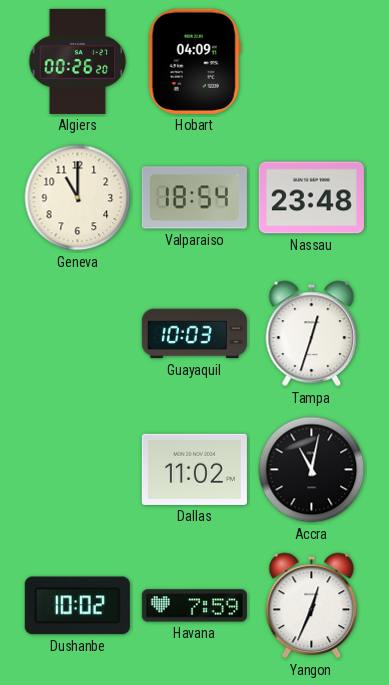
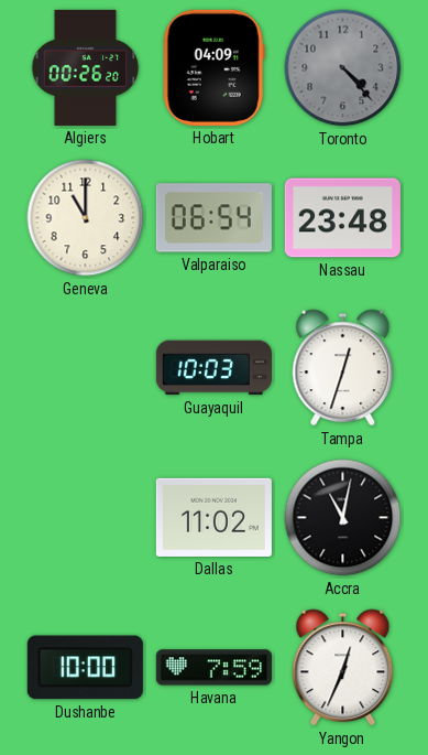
Toronto: none -> 4:23
Valparaiso: 18:54 -> 06:54
Dushanbe: 10:02 -> 10:00
